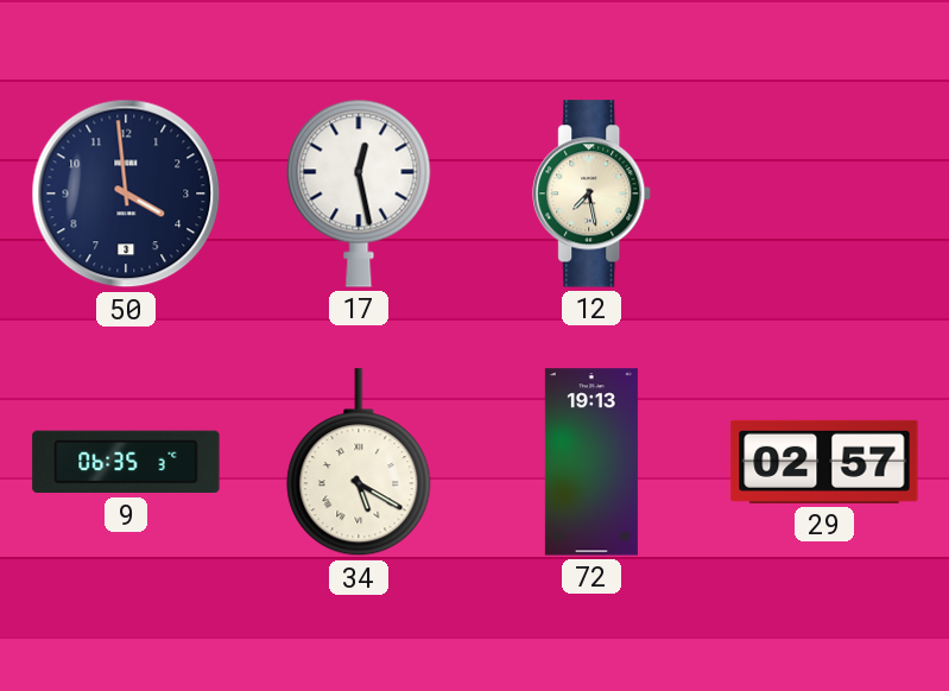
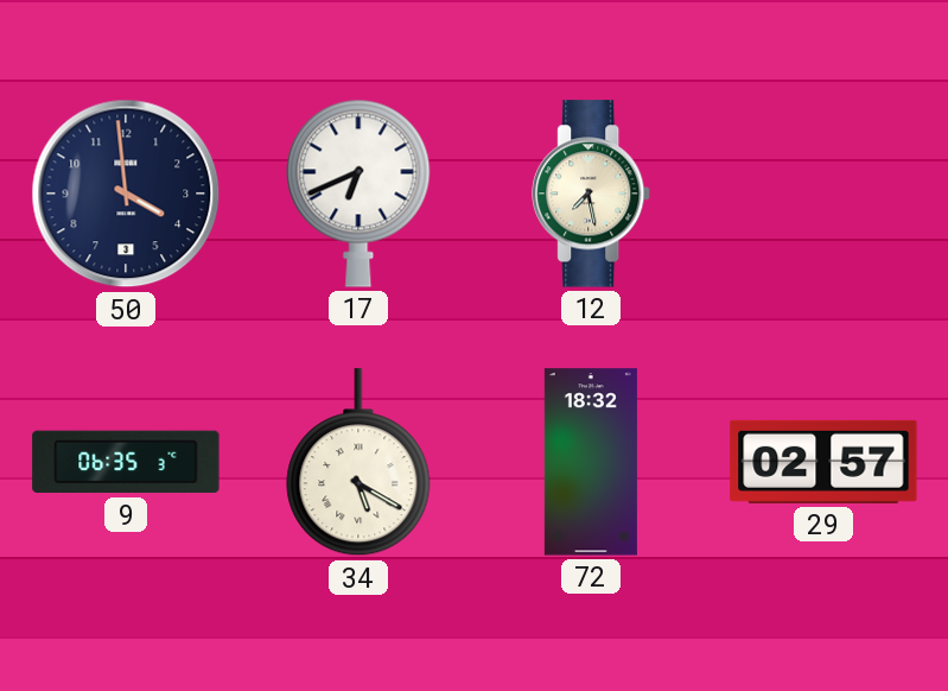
17: 12:28 -> 6:41
72: 19:13 -> 18:32
